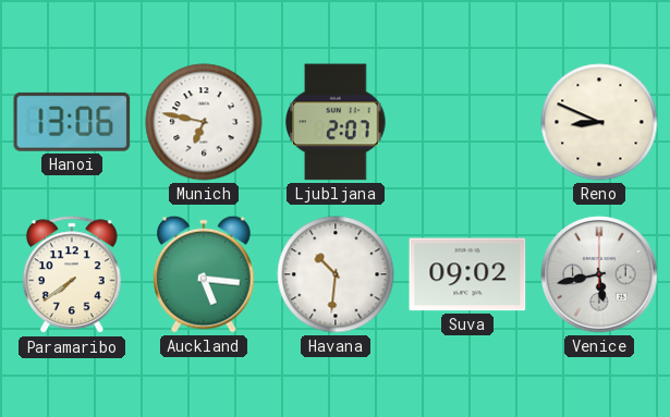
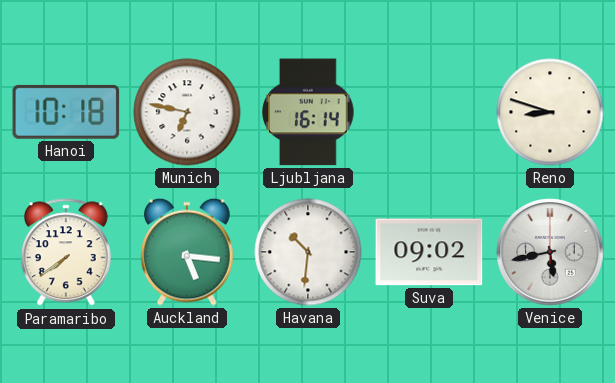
Hanoi: 13:06 -> 10:18
Ljubljana: 2:07 -> 16:14
Reno: 8:49 -> 8:48
